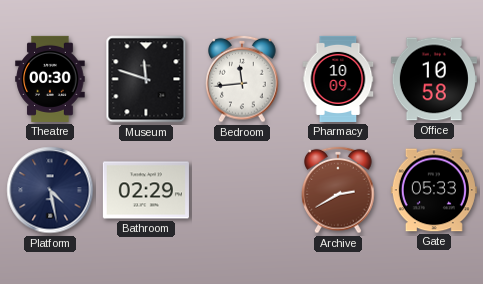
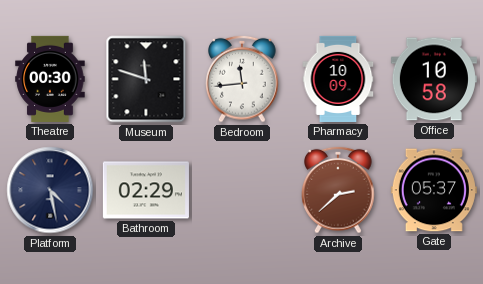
Archive: 2:40 -> 2:38
Gate: 05:33 -> 05:37
